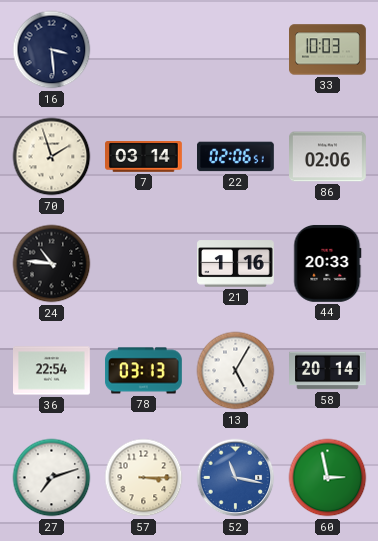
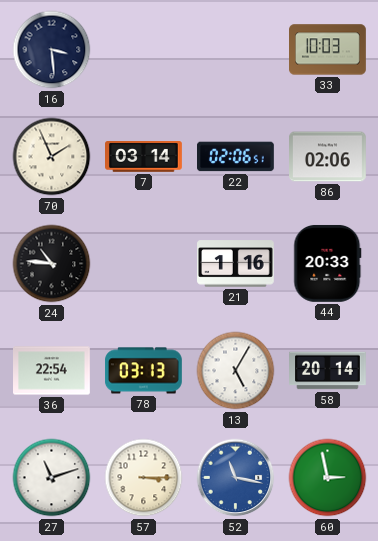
70: 1:57 -> 1:56
27: 7:12 -> 11:12
